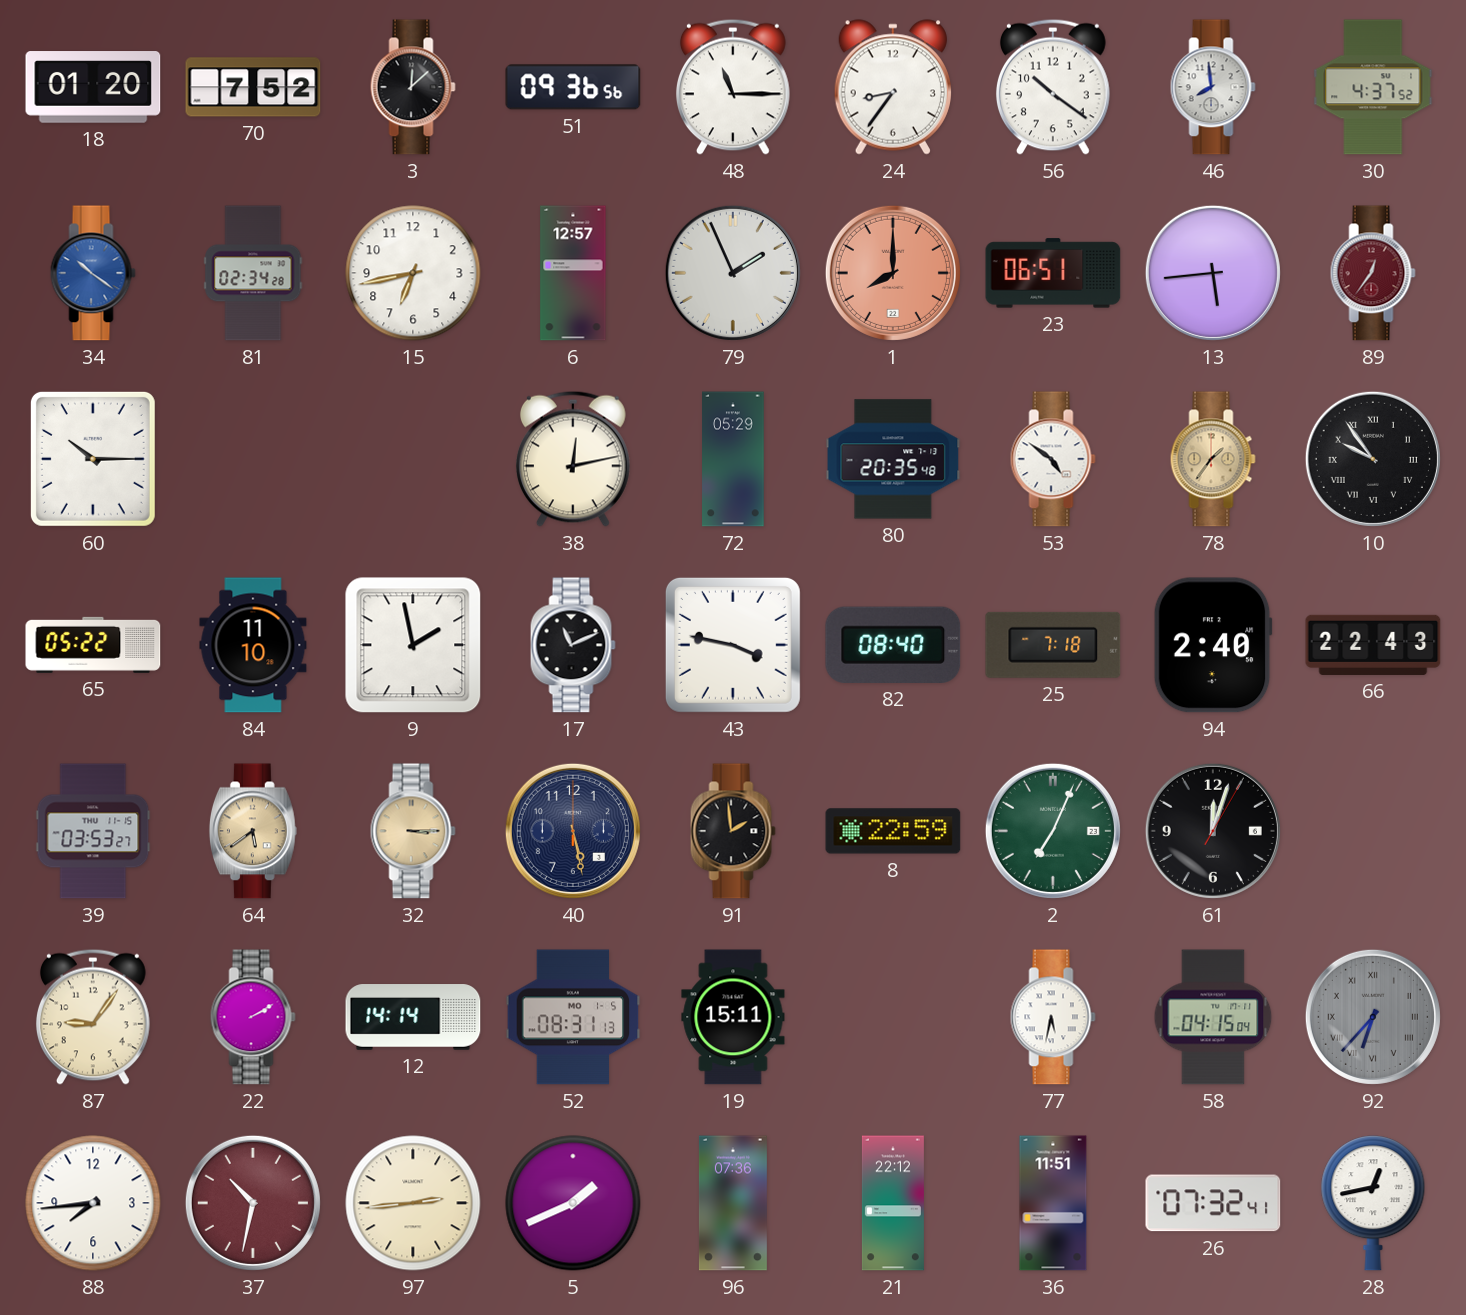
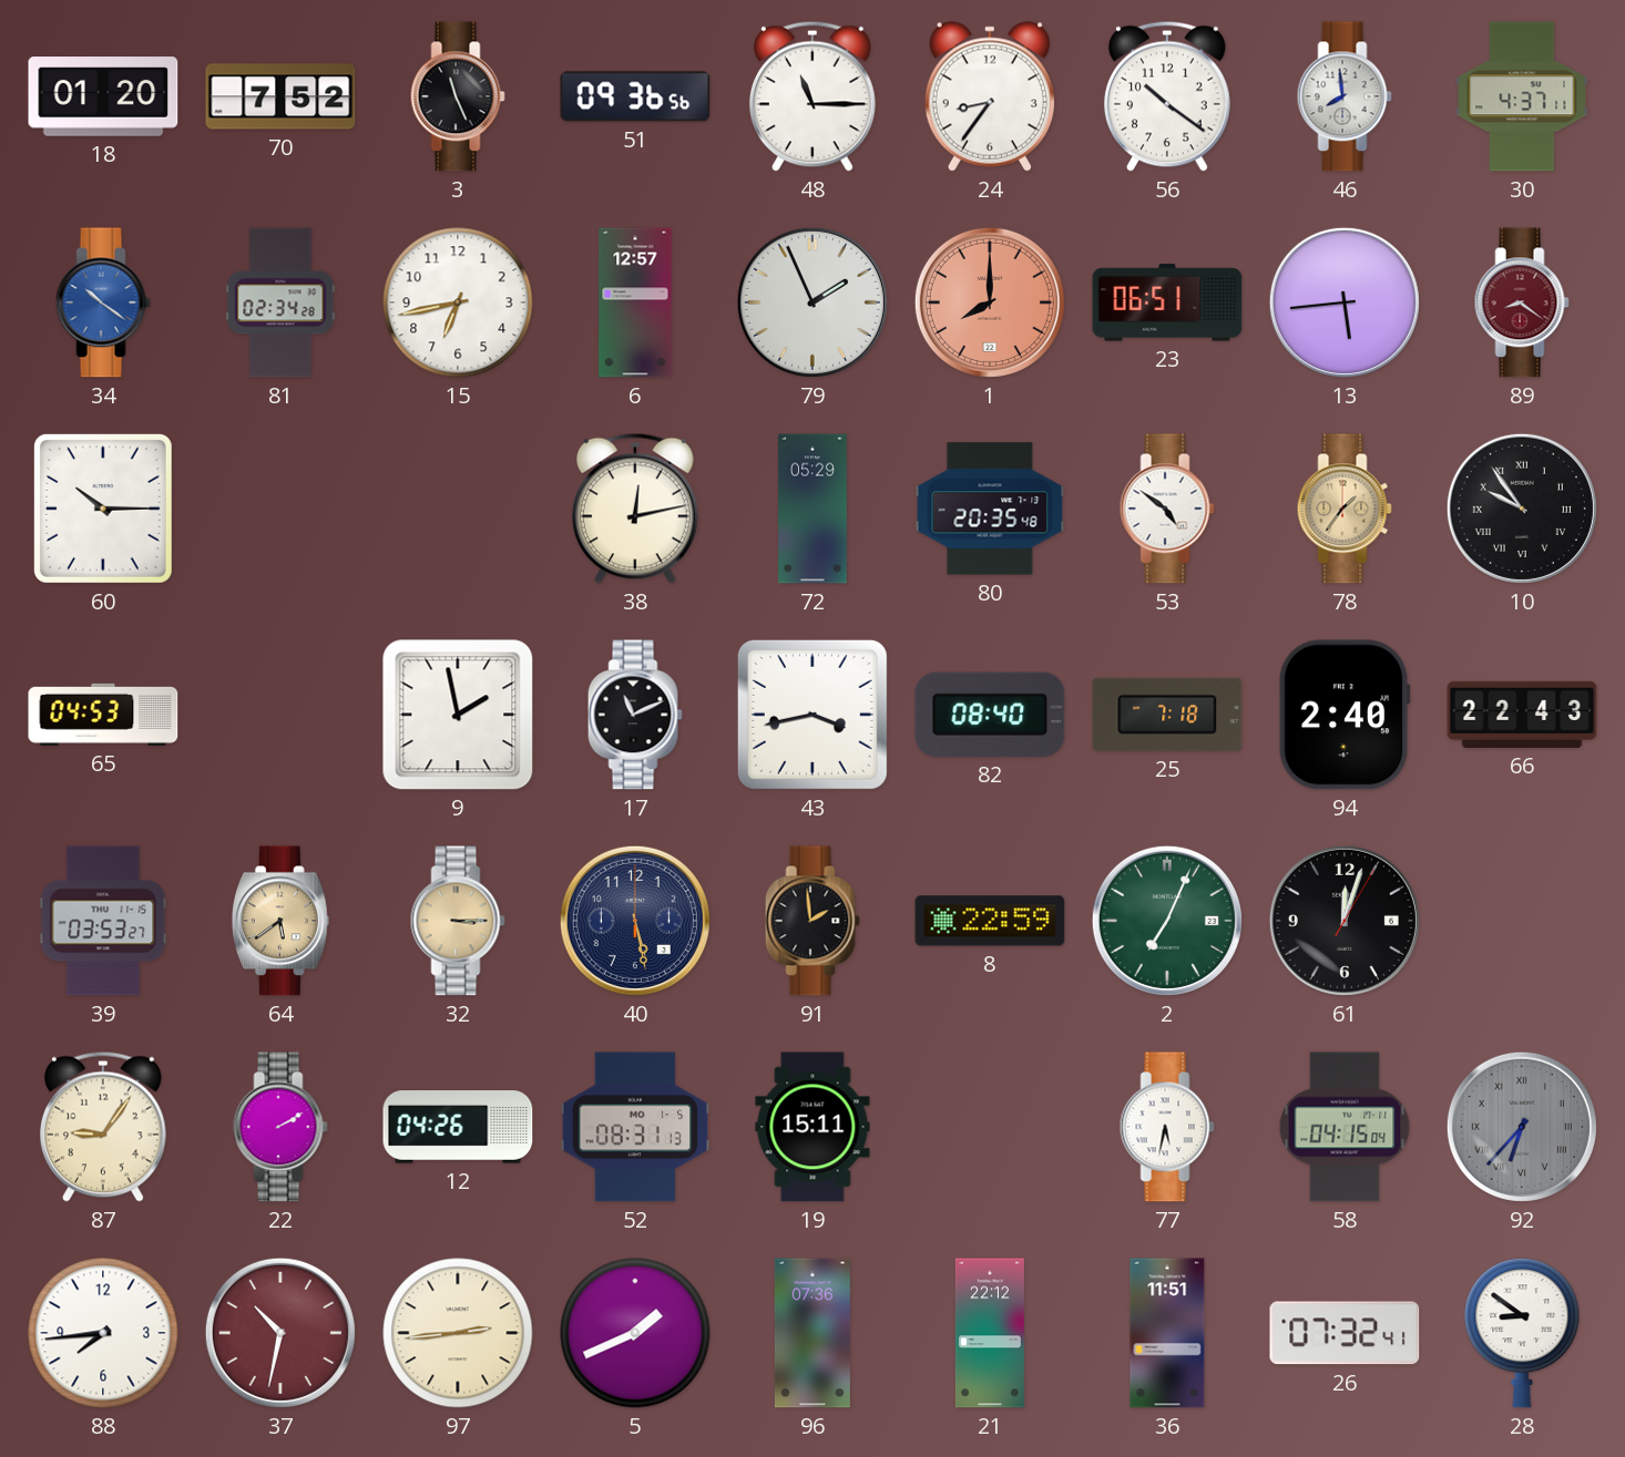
3: 12:08 -> 11:26
30: 4:37:52 -> 4:37:11
89: 12:36 -> 8:21
65: 05:22 -> 04:53
84: 11:10 -> none
43: 3:47 -> 3:43
12: 14:14 -> 04:26
28: 12:43 -> 8:51
